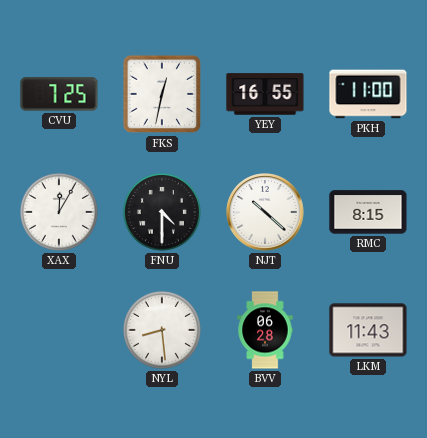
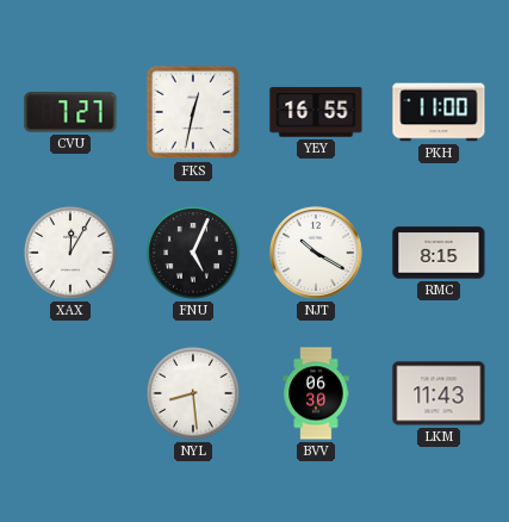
CVU: 7:25 -> 7:27
FNU: 4:30 -> 5:04
NJT: 10:22 -> 10:20
BVV: 06:28 -> 06:30
